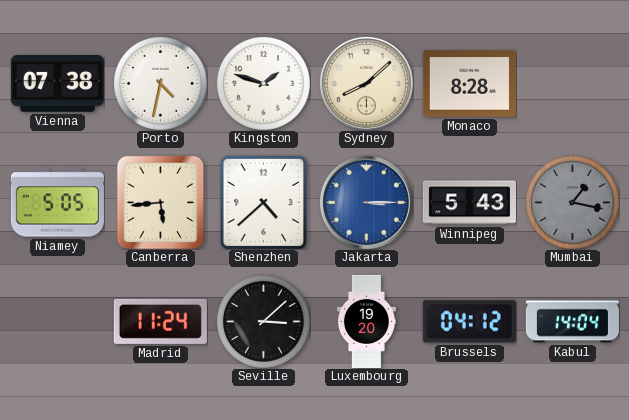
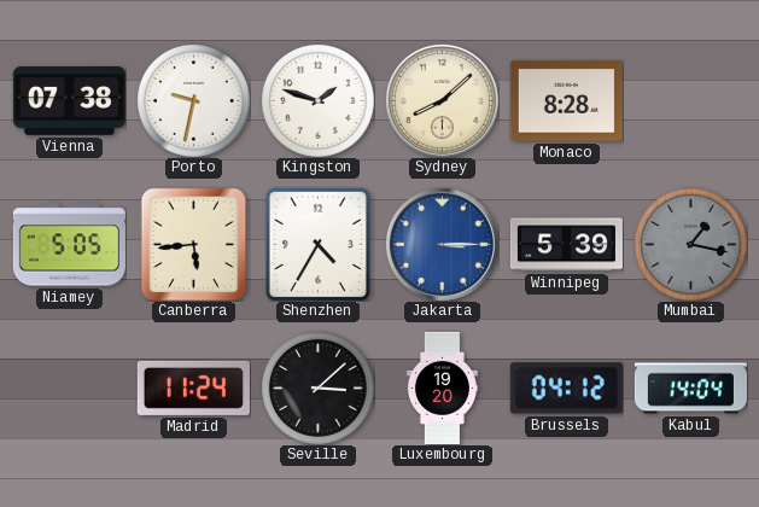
Porto: 4:32 -> 9:32
Shenzhen: 4:38 -> 4:35
Winnipeg: 5:43 -> 5:39
